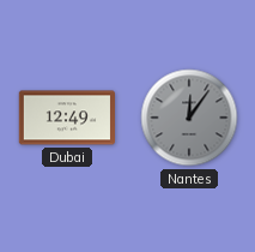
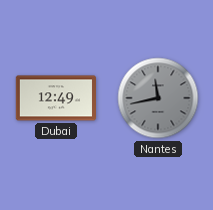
Nantes: 12:06 -> 11:43
